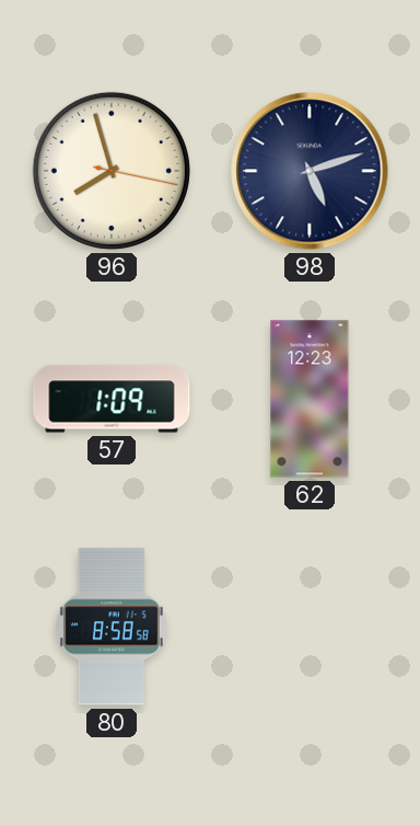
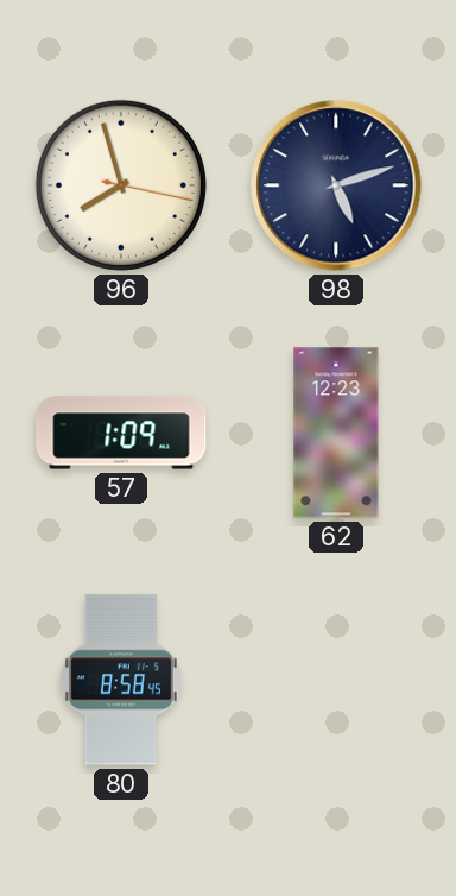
80: 8:58:58 -> 8:58:45
